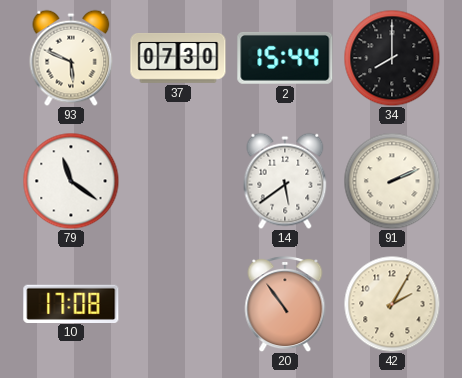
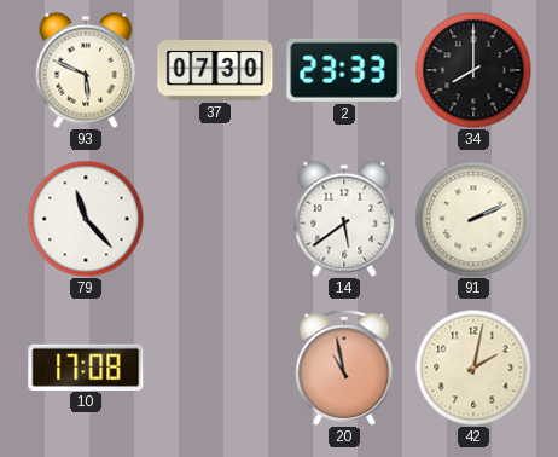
2: 15:44 -> 23:33
79: 11:21 -> 11:23
20: 10:54 -> 10:58
42: 2:05 -> 2:02
